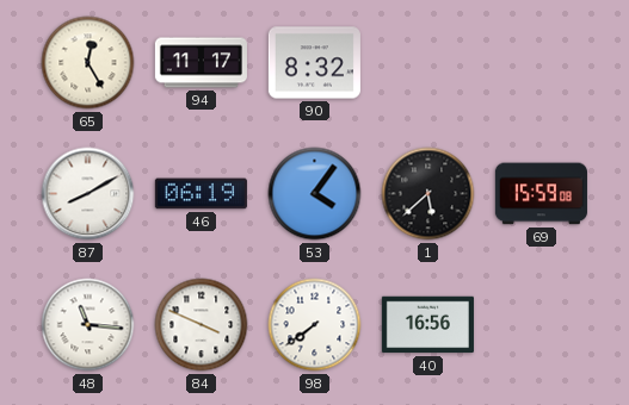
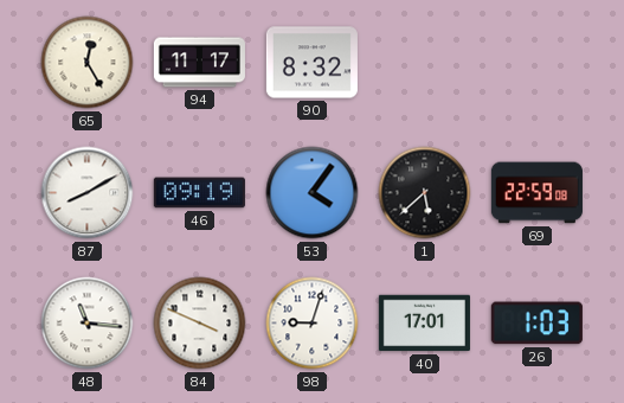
46: 06:19 -> 09:19
69: 15:59 -> 22:59
98: 7:39 -> 9:03
40: 16:56 -> 17:01
26: none -> 1:03
